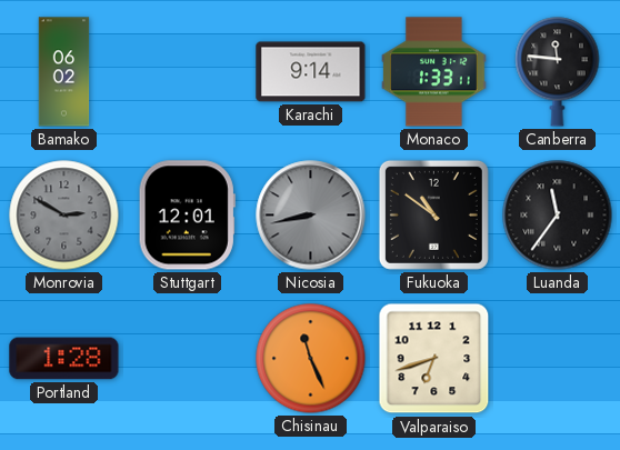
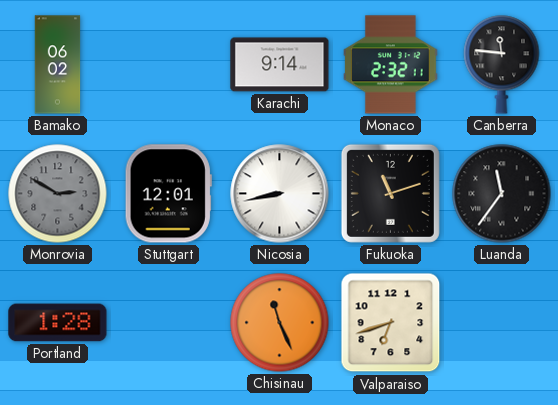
Monaco: 1:33 -> 2:32
Nicosia dial: grey -> white
Fukuoka: 10:51 -> 11:12
